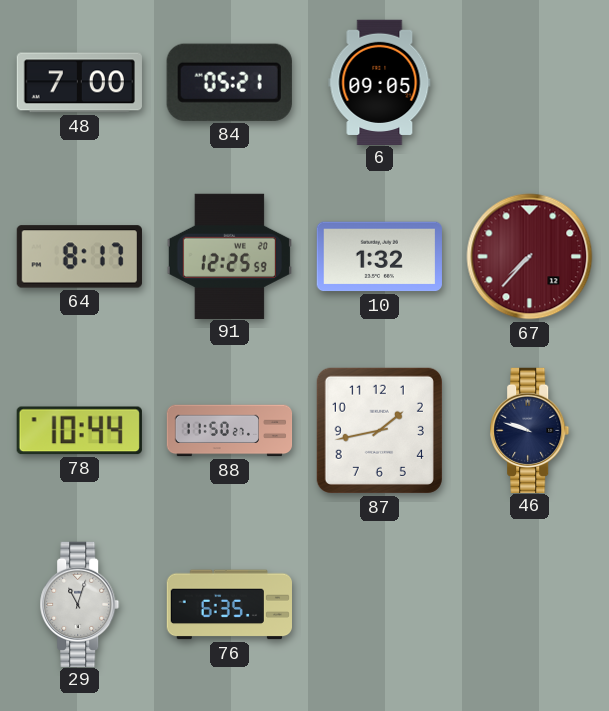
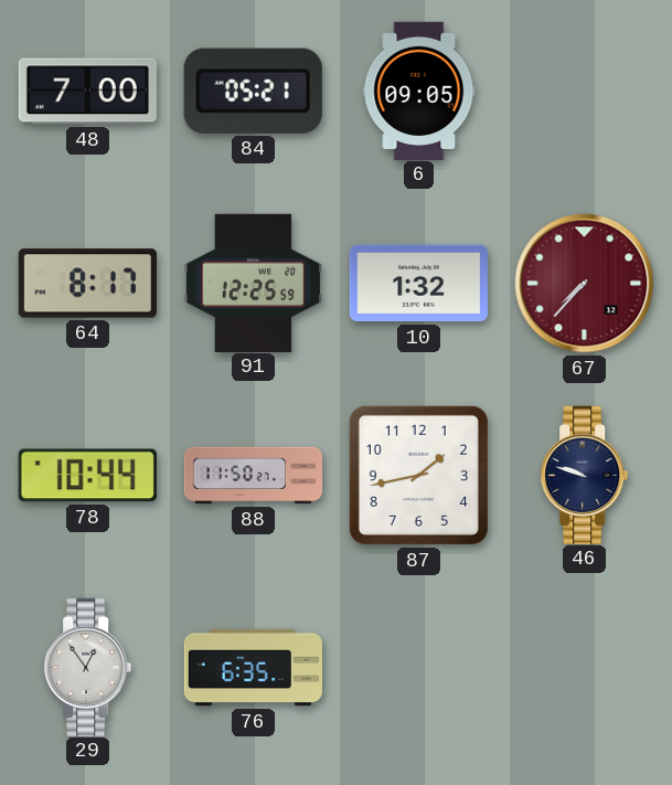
29: 11:03 -> 12:54
